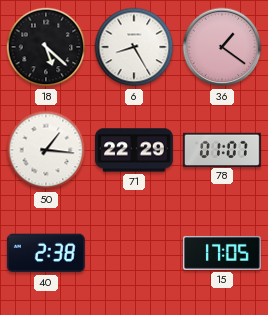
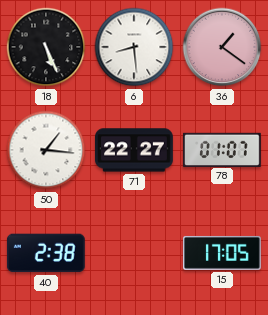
18: 5:22 -> 5:26
6: 8:25 -> 8:29
71: 22:29 -> 22:27
